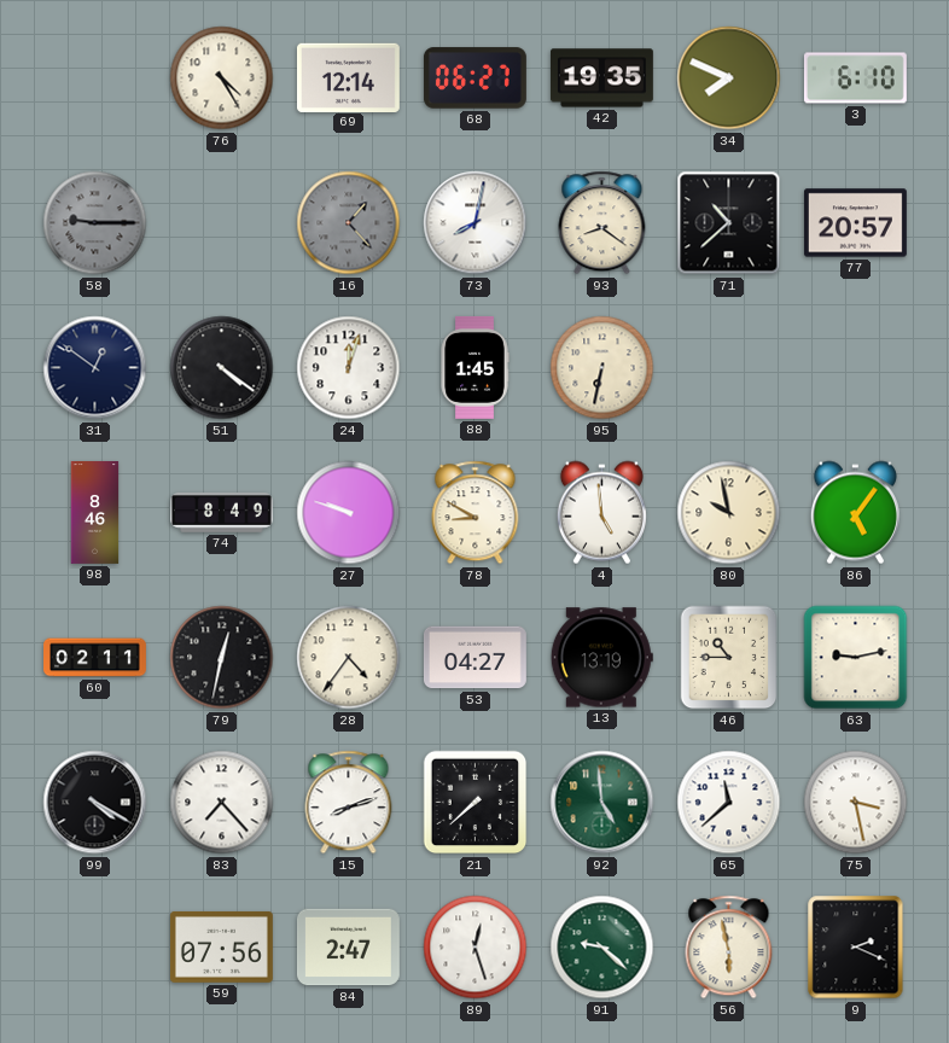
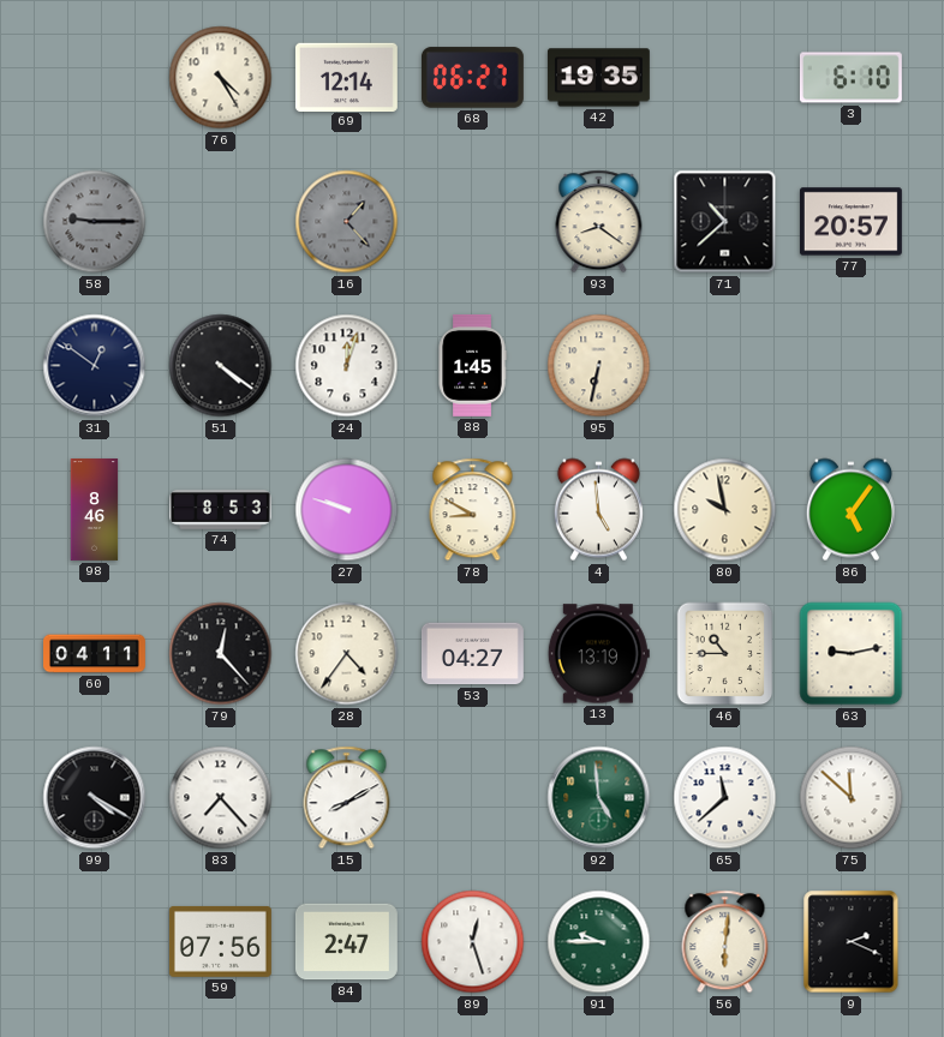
34: 7:49 -> none
73: 8:02 -> none
74: 8:49 -> 8:53
60: 02:11 -> 04:11
79: 12:32 -> 12:23
15: 8:12 -> 8:10
21: 7:38 -> none
75: 3:28 -> 11:52
91: 9:22 -> 9:45
56: 5:58 -> 6:01
